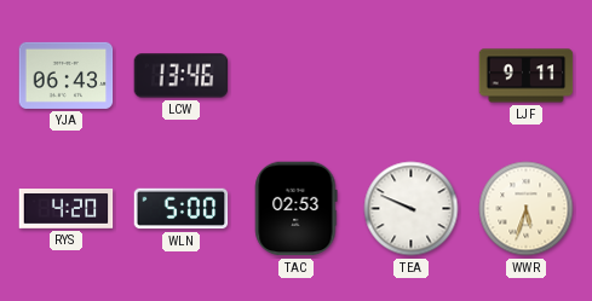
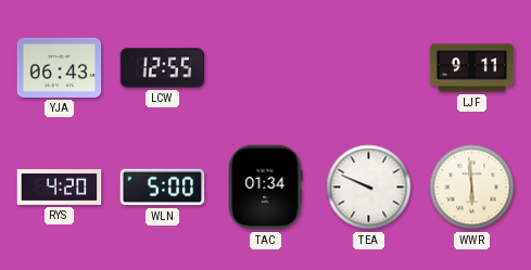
LCW: 13:46 -> 12:55
TAC: 02:53 -> 01:34
WWR: 5:33 -> 5:59
